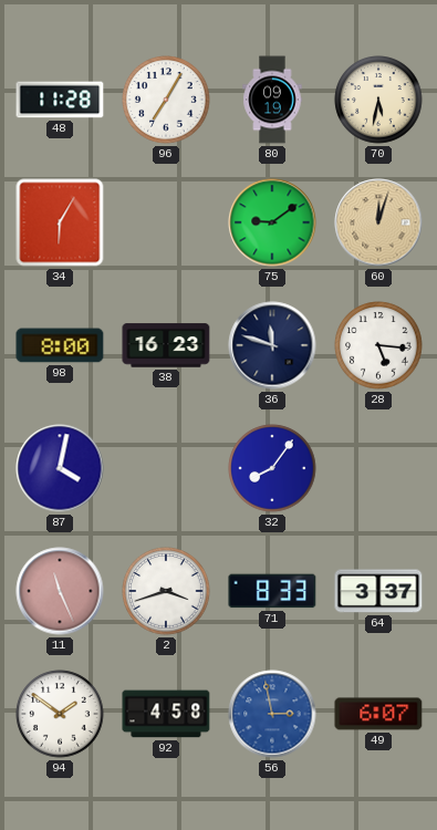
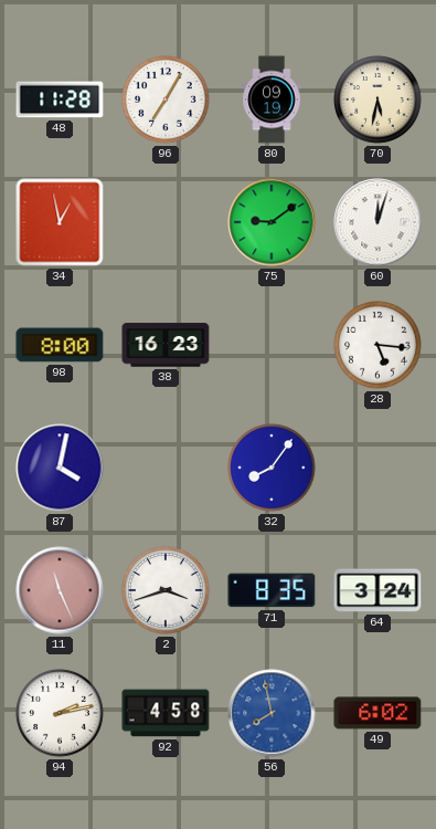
34: 6:05 -> 12:58
60 dial: champagne -> white
36: 11:48 -> none
71: 8:33 -> 8:35
64: 3:37 -> 3:24
94: 1:51 -> 2:13
56: 2:58 -> 7:58
49: 6:07 -> 6:02
